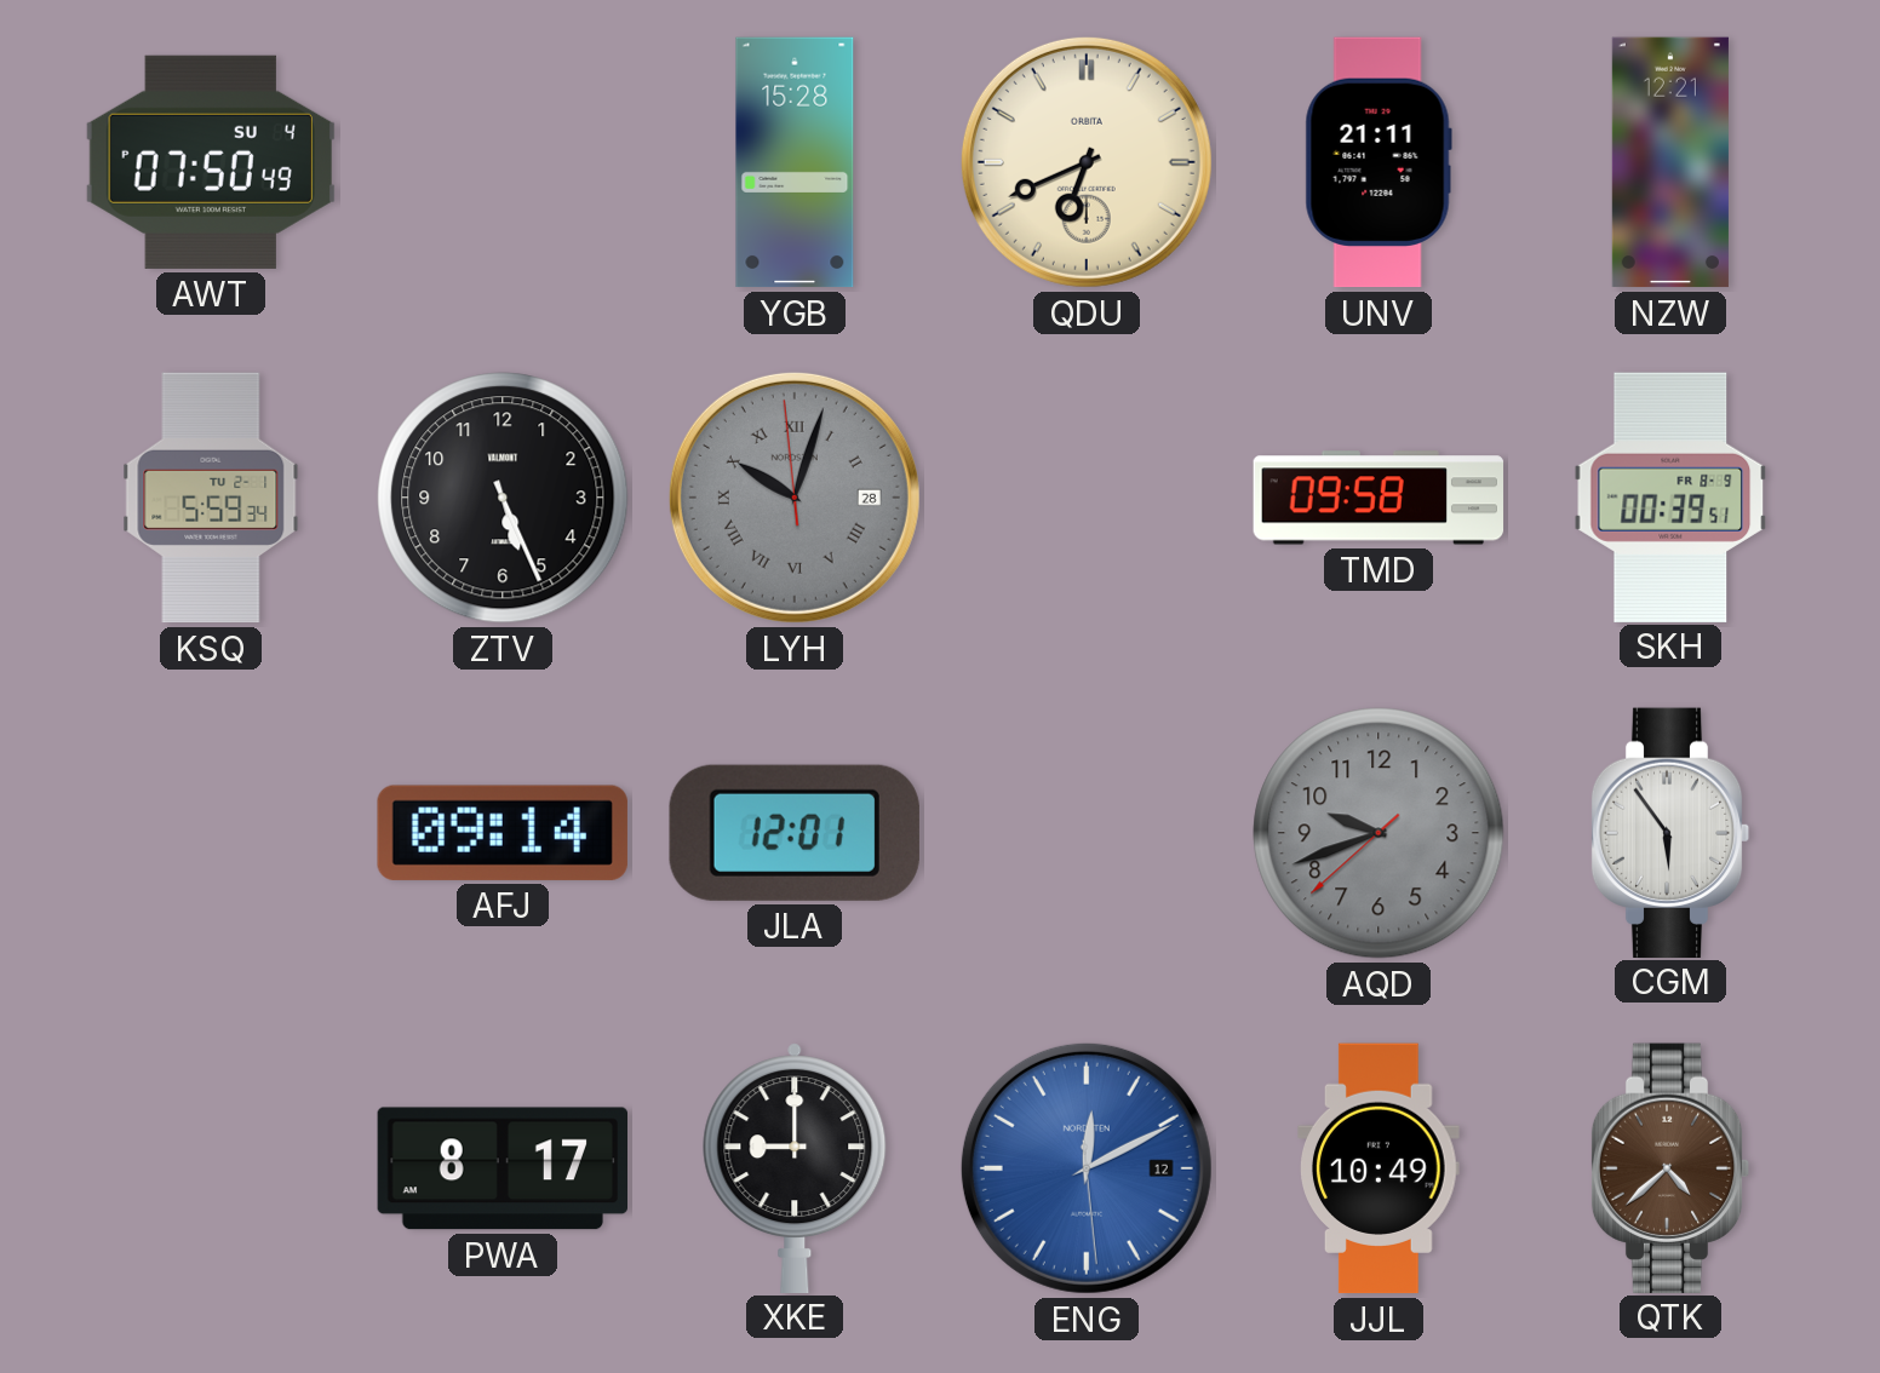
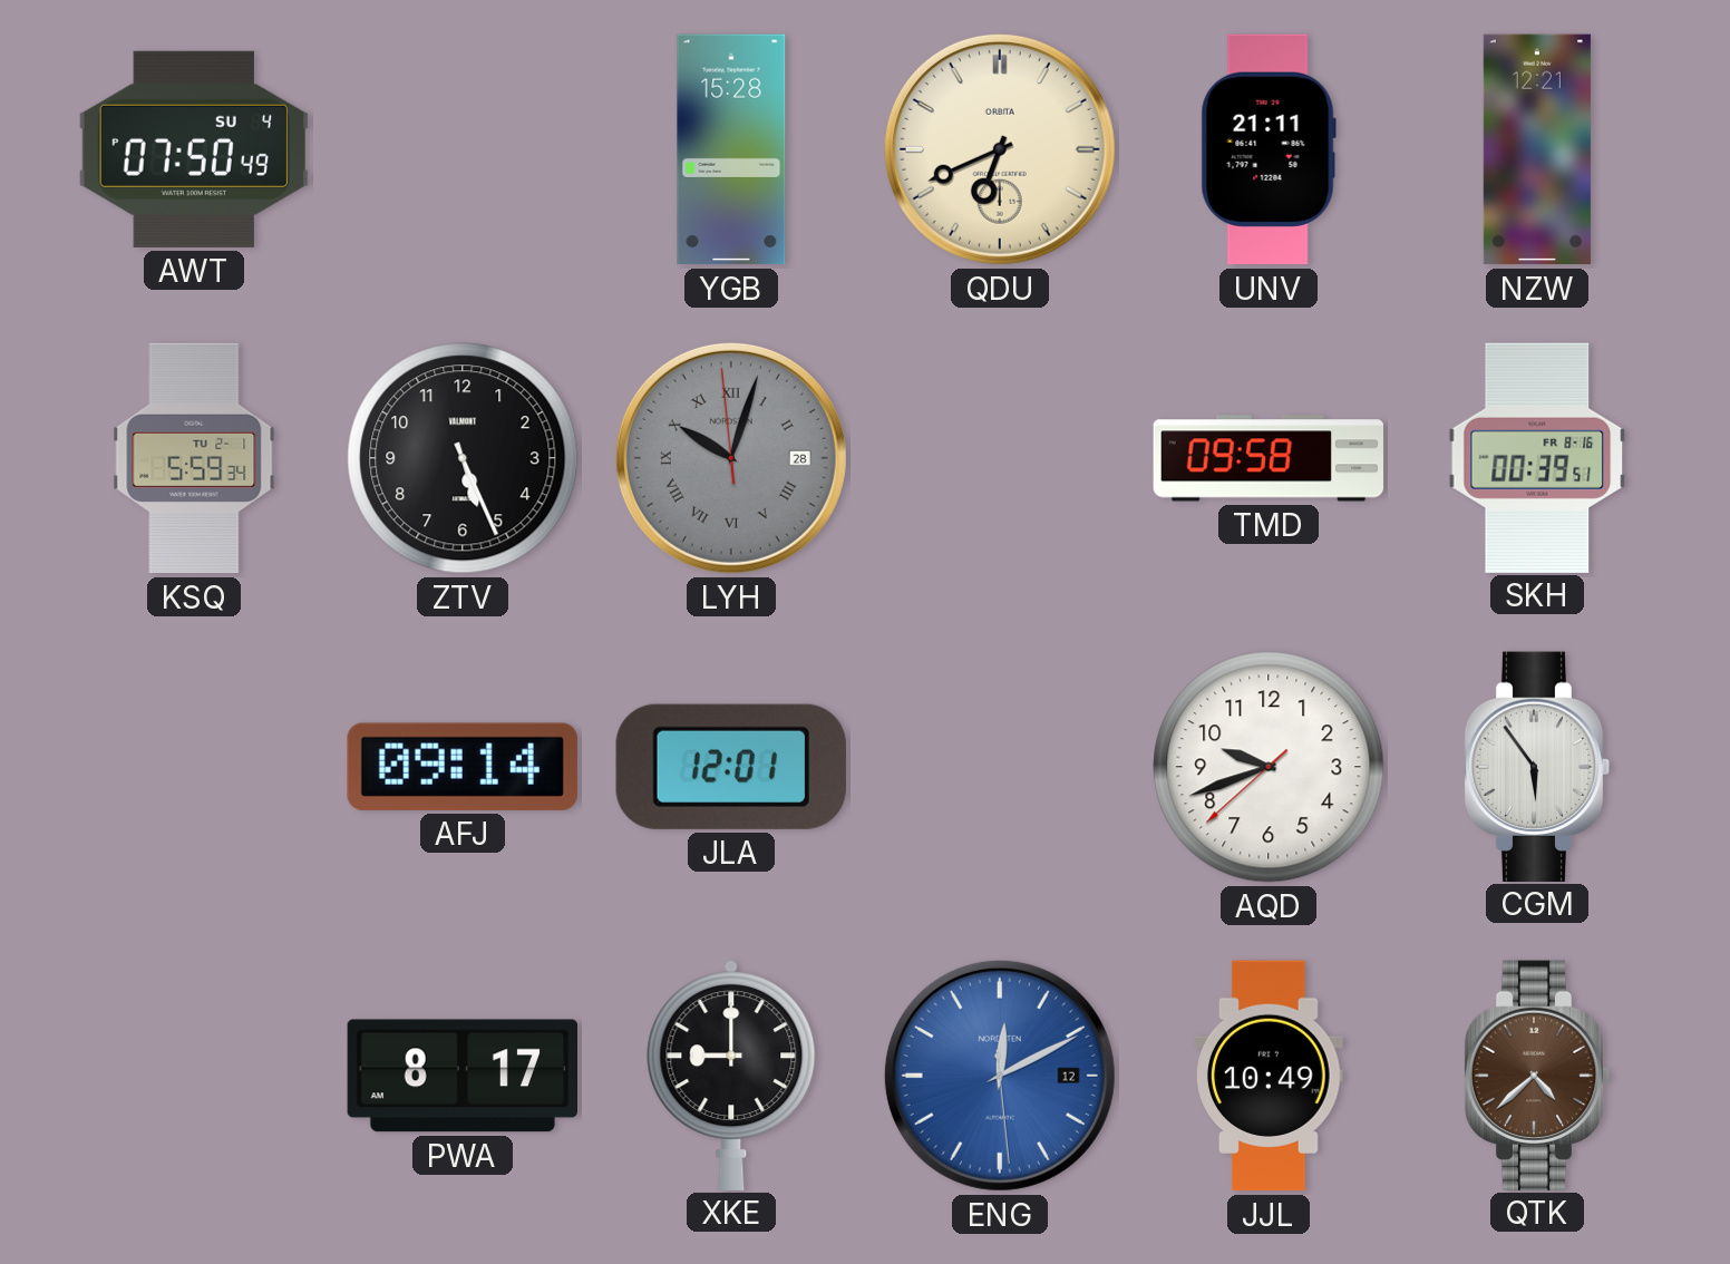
SKH date: FR 8-9 -> FR 8-16
AQD dial: grey -> white
